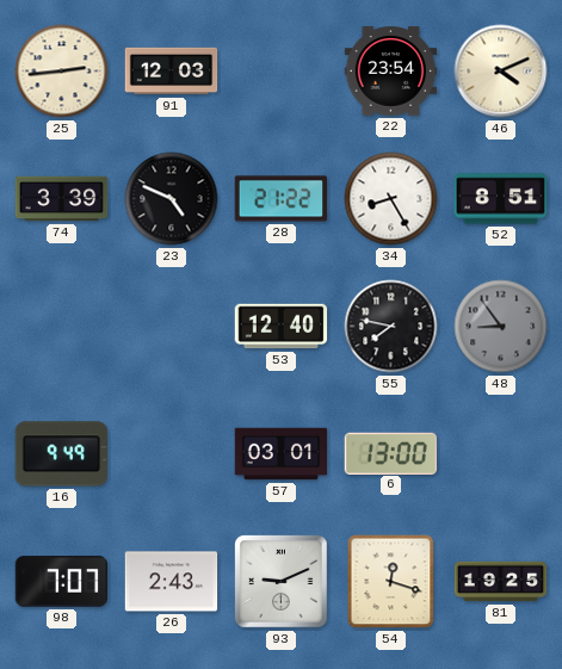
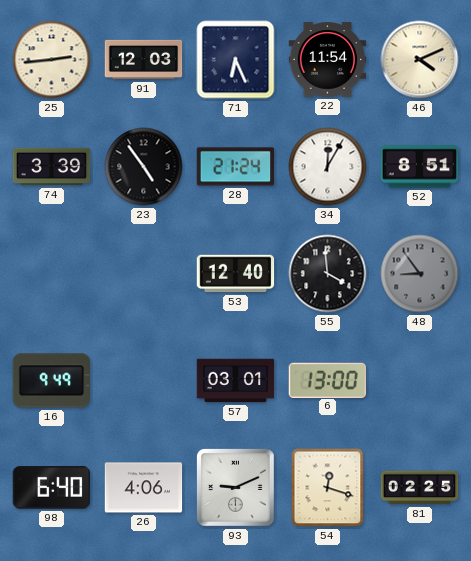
71: none -> 6:26
22: 23:54 -> 11:54
23: 4:49 -> 4:54
28: 21:22 -> 21:24
34: 8:25 -> 12:05
55: 7:47 -> 3:59
98: 7:07 -> 6:40
26: 2:43 -> 4:06
81: 19:25 -> 02:25
